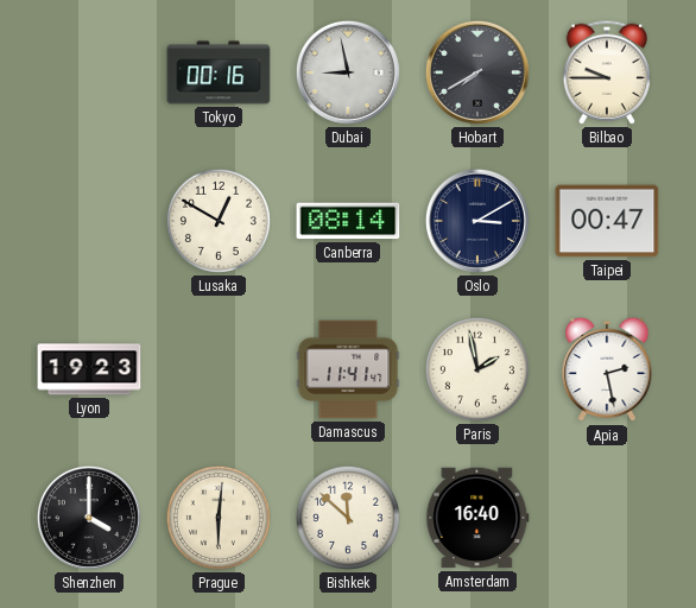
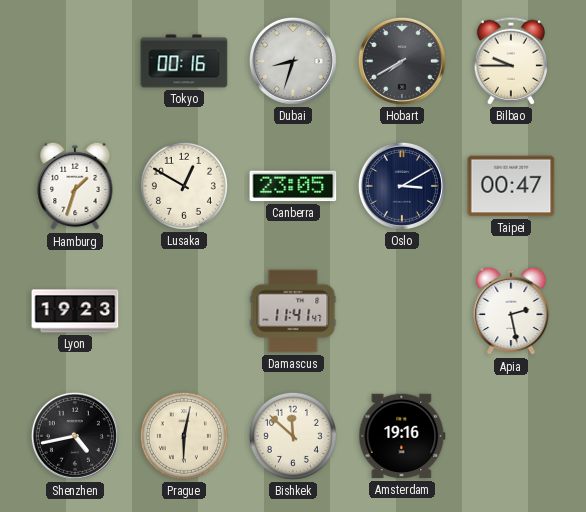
Dubai: 8:58 -> 8:33
Hamburg: none -> 1:33
Canberra: 08:14 -> 23:05
Paris: 1:58 -> none
Shenzhen: 4:00 -> 4:43
Prague: 6:01 -> 6:02
Amsterdam: 16:40 -> 19:16
